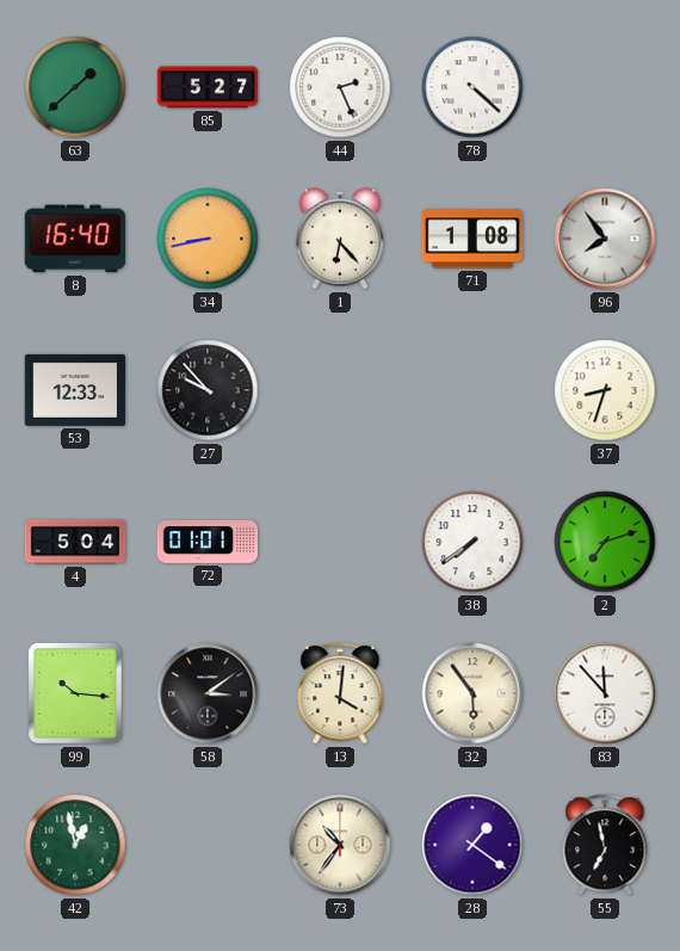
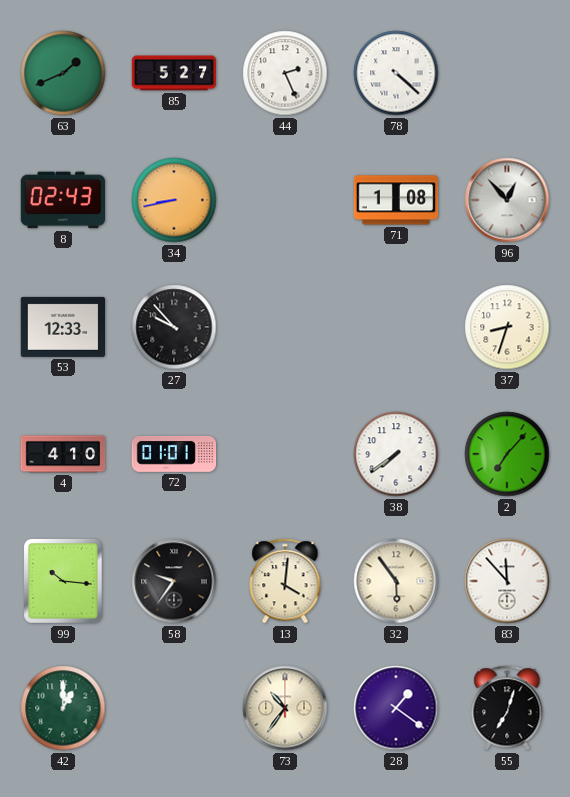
63: 1:38 -> 1:41
8: 16:40 -> 02:43
1: 6:23 -> none
96: 7:54 -> 12:53
4: 5:04 -> 4:10
2: 7:12 -> 7:07
58: 3:09 -> 9:36
42: 12:58 -> 1:00
55: 6:58 -> 7:03
